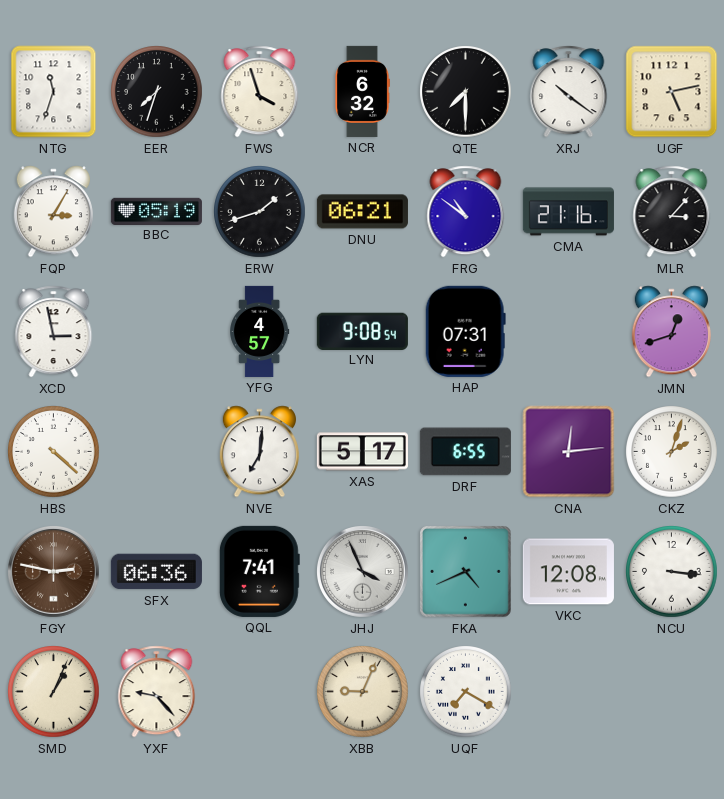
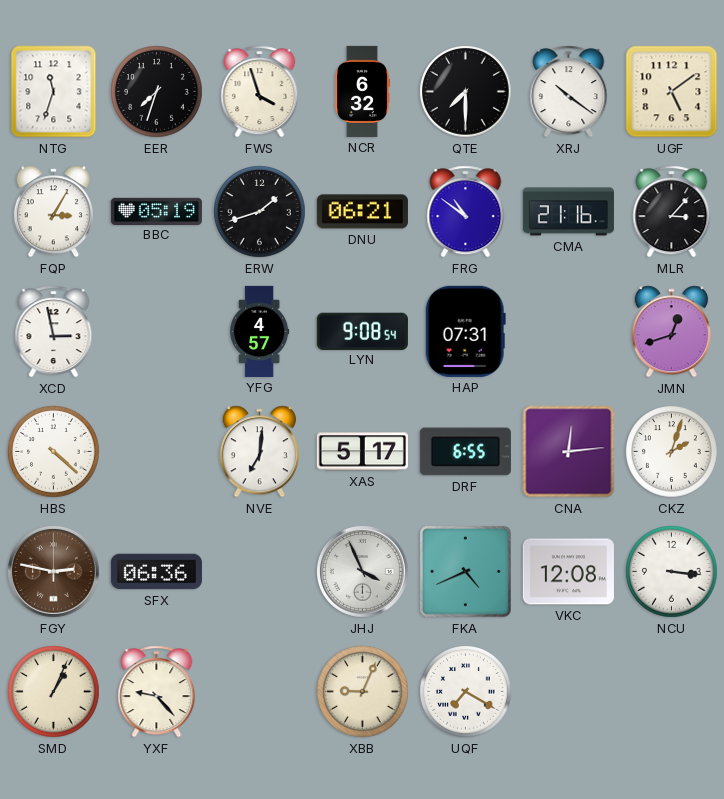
UGF: 5:13 -> 5:09
QQL: 7:41 -> none
